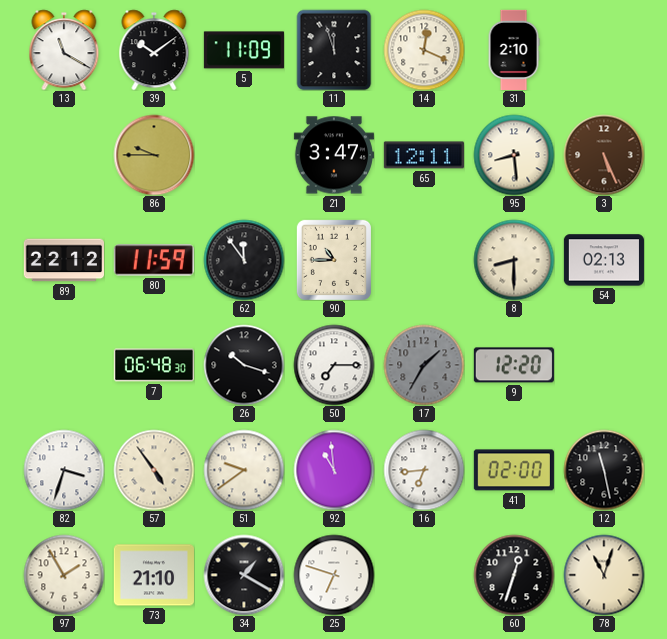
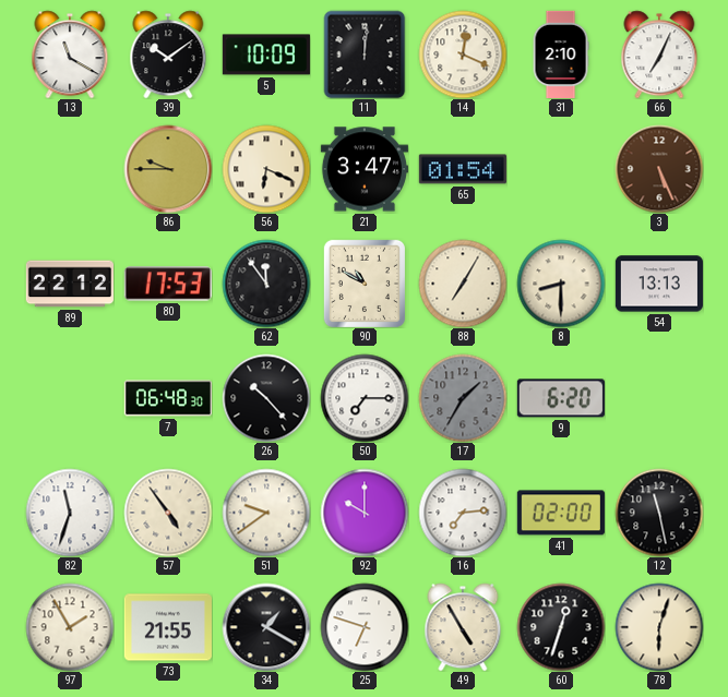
5: 11:09 -> 10:09
11: 11:57 -> 12:01
66: none -> 7:04
56: none -> 6:19
65: 12:11 -> 01:54
95: 8:29 -> none
80: 11:59 -> 17:53
90: 10:45 -> 10:50
88: none -> 7:05
54: 02:13 -> 13:13
26: 10:18 -> 10:23
9: 12:20 -> 6:20
82: 3:33 -> 11:33
92: 10:59 -> 10:00
16: 6:44 -> 7:14
73: 21:10 -> 21:55
49: none -> 4:55
78: 11:03 -> 6:03
